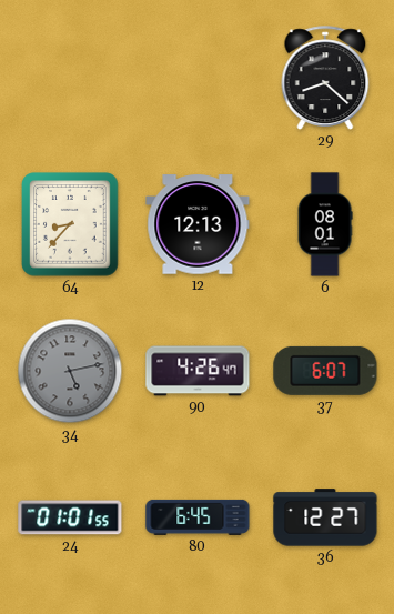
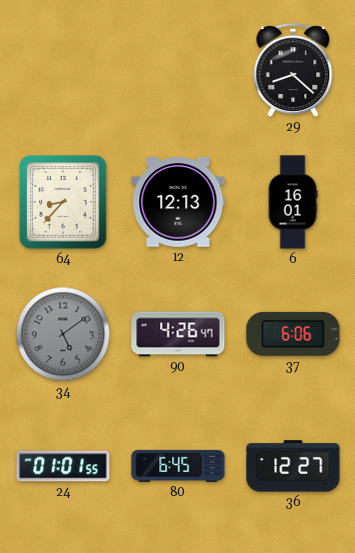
6: 08:01 -> 16:01
34: 5:13 -> 5:09
37: 6:07 -> 6:06
